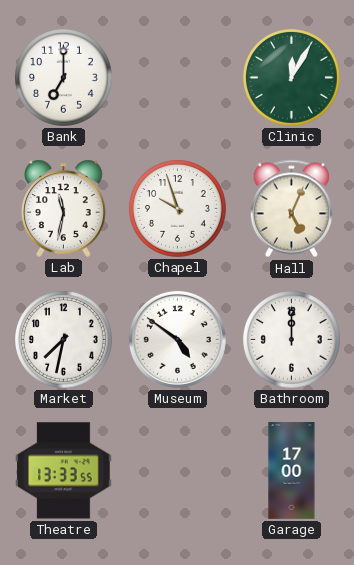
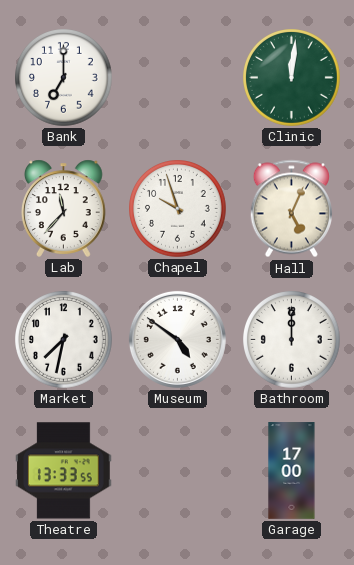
Clinic: 12:05 -> 12:01
Lab: 11:32 -> 11:37
